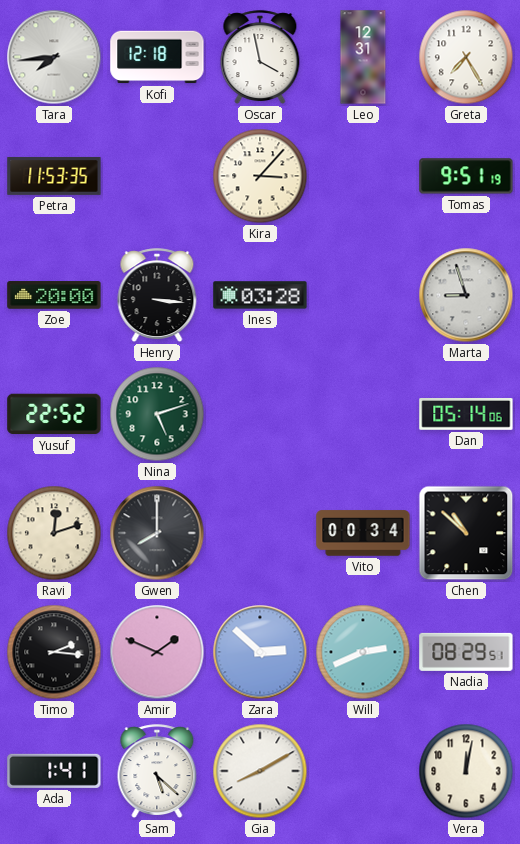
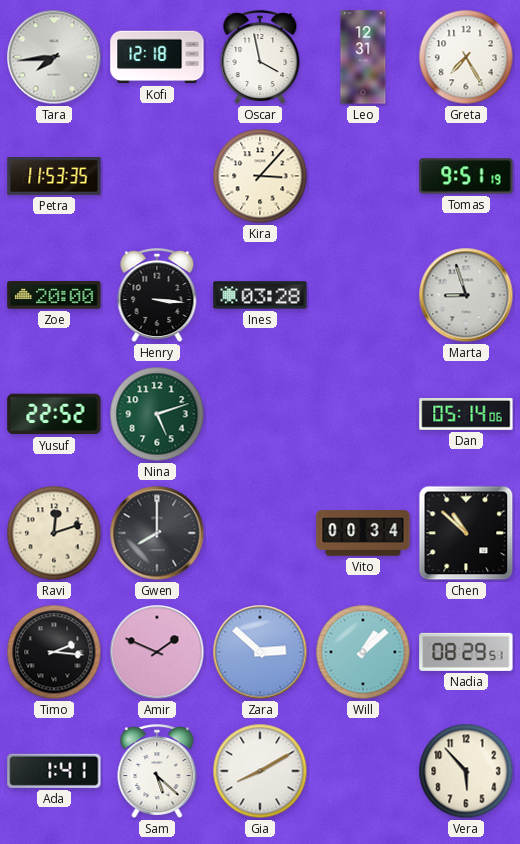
Will: 2:41 -> 1:08
Vera: 12:02 -> 5:53
